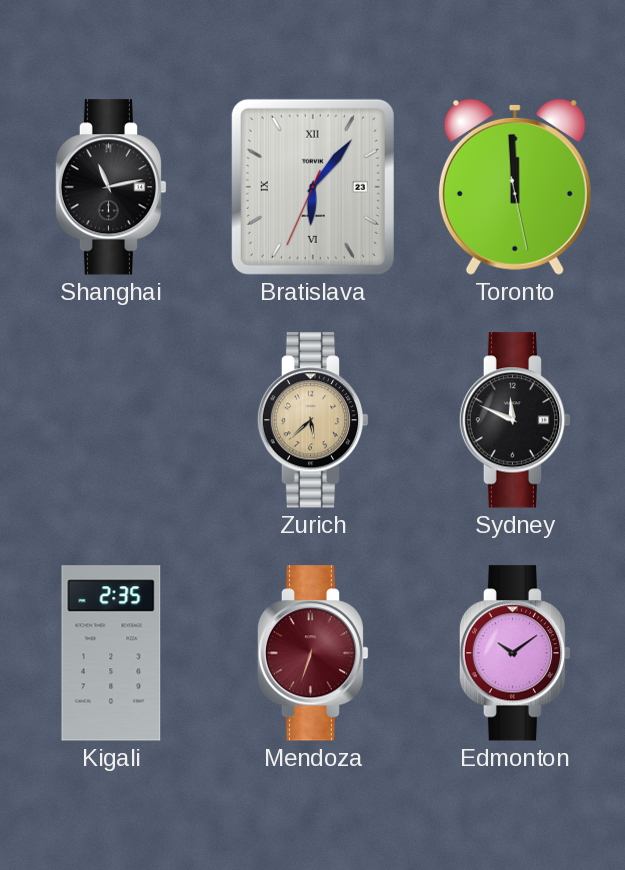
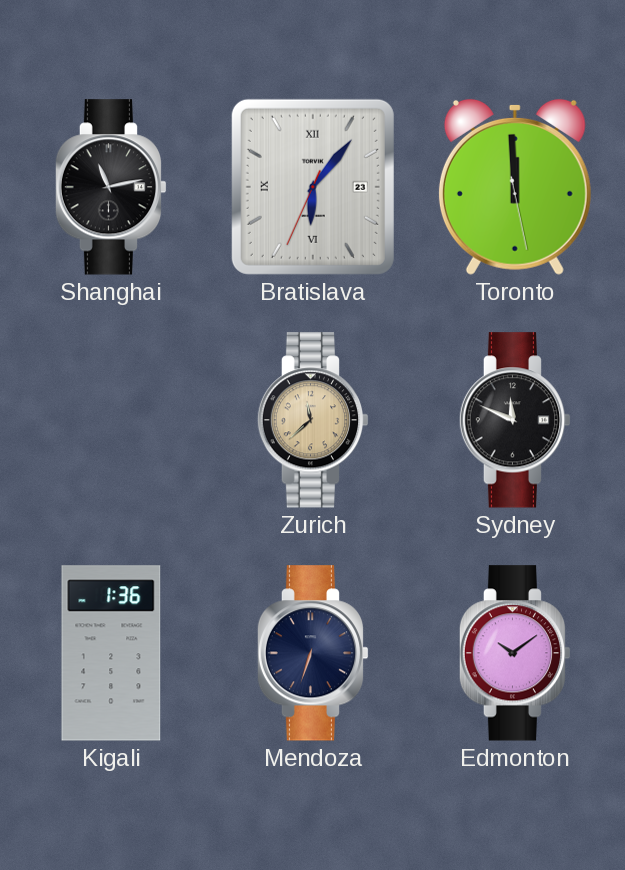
Zurich: 5:38 -> 11:38
Kigali: 2:35 -> 1:36
Mendoza dial: burgundy -> navy
